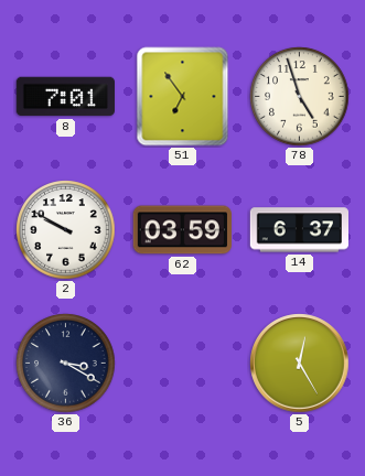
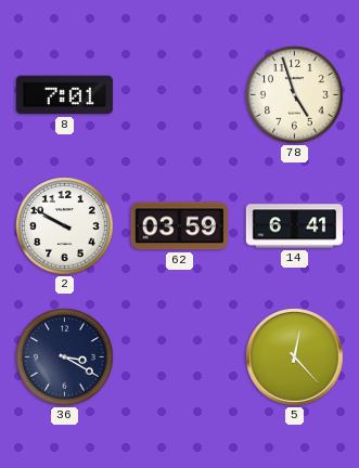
51: 6:54 -> none
14: 6:37 -> 6:41
5: 12:25 -> 12:23
